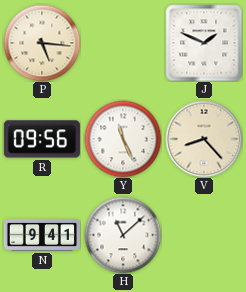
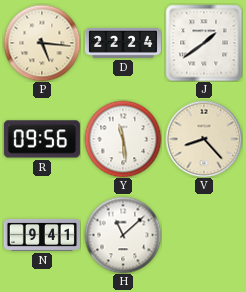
D: none -> 22:24
J: 1:49 -> 1:39
Y: 11:26 -> 11:29
